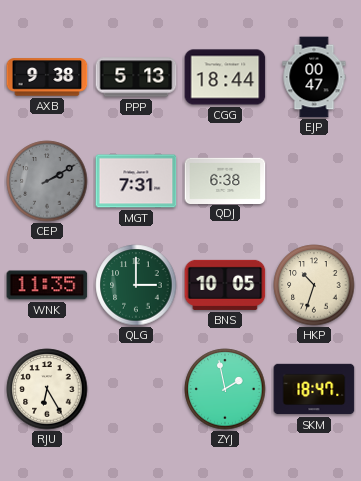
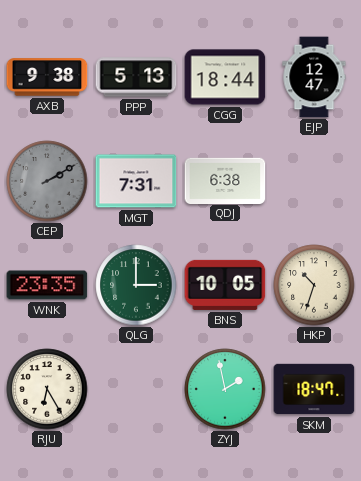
EJP: 00:47 -> 12:47
WNK: 11:35 -> 23:35
